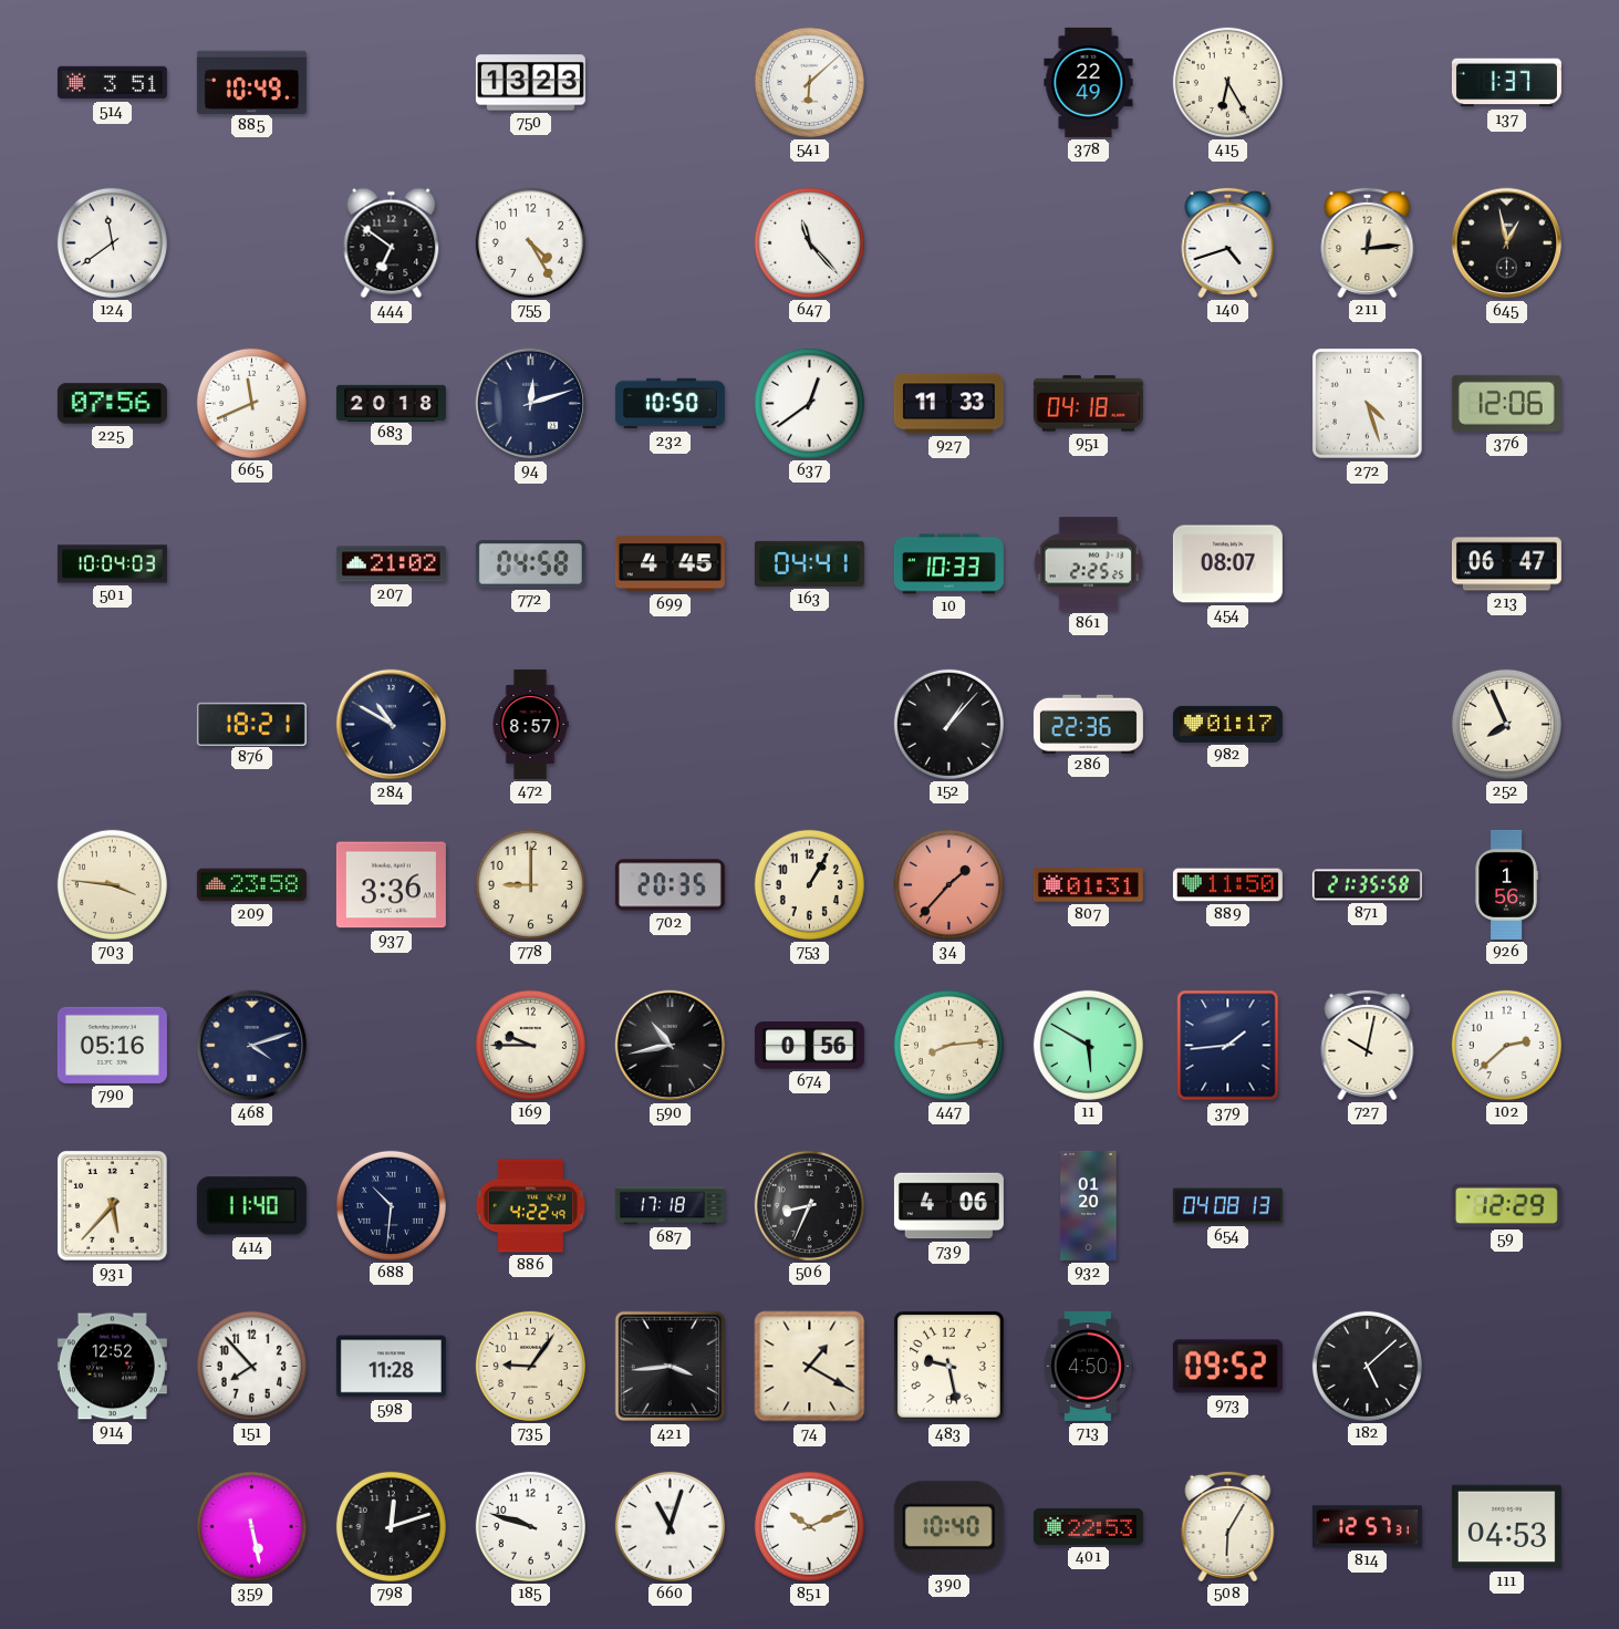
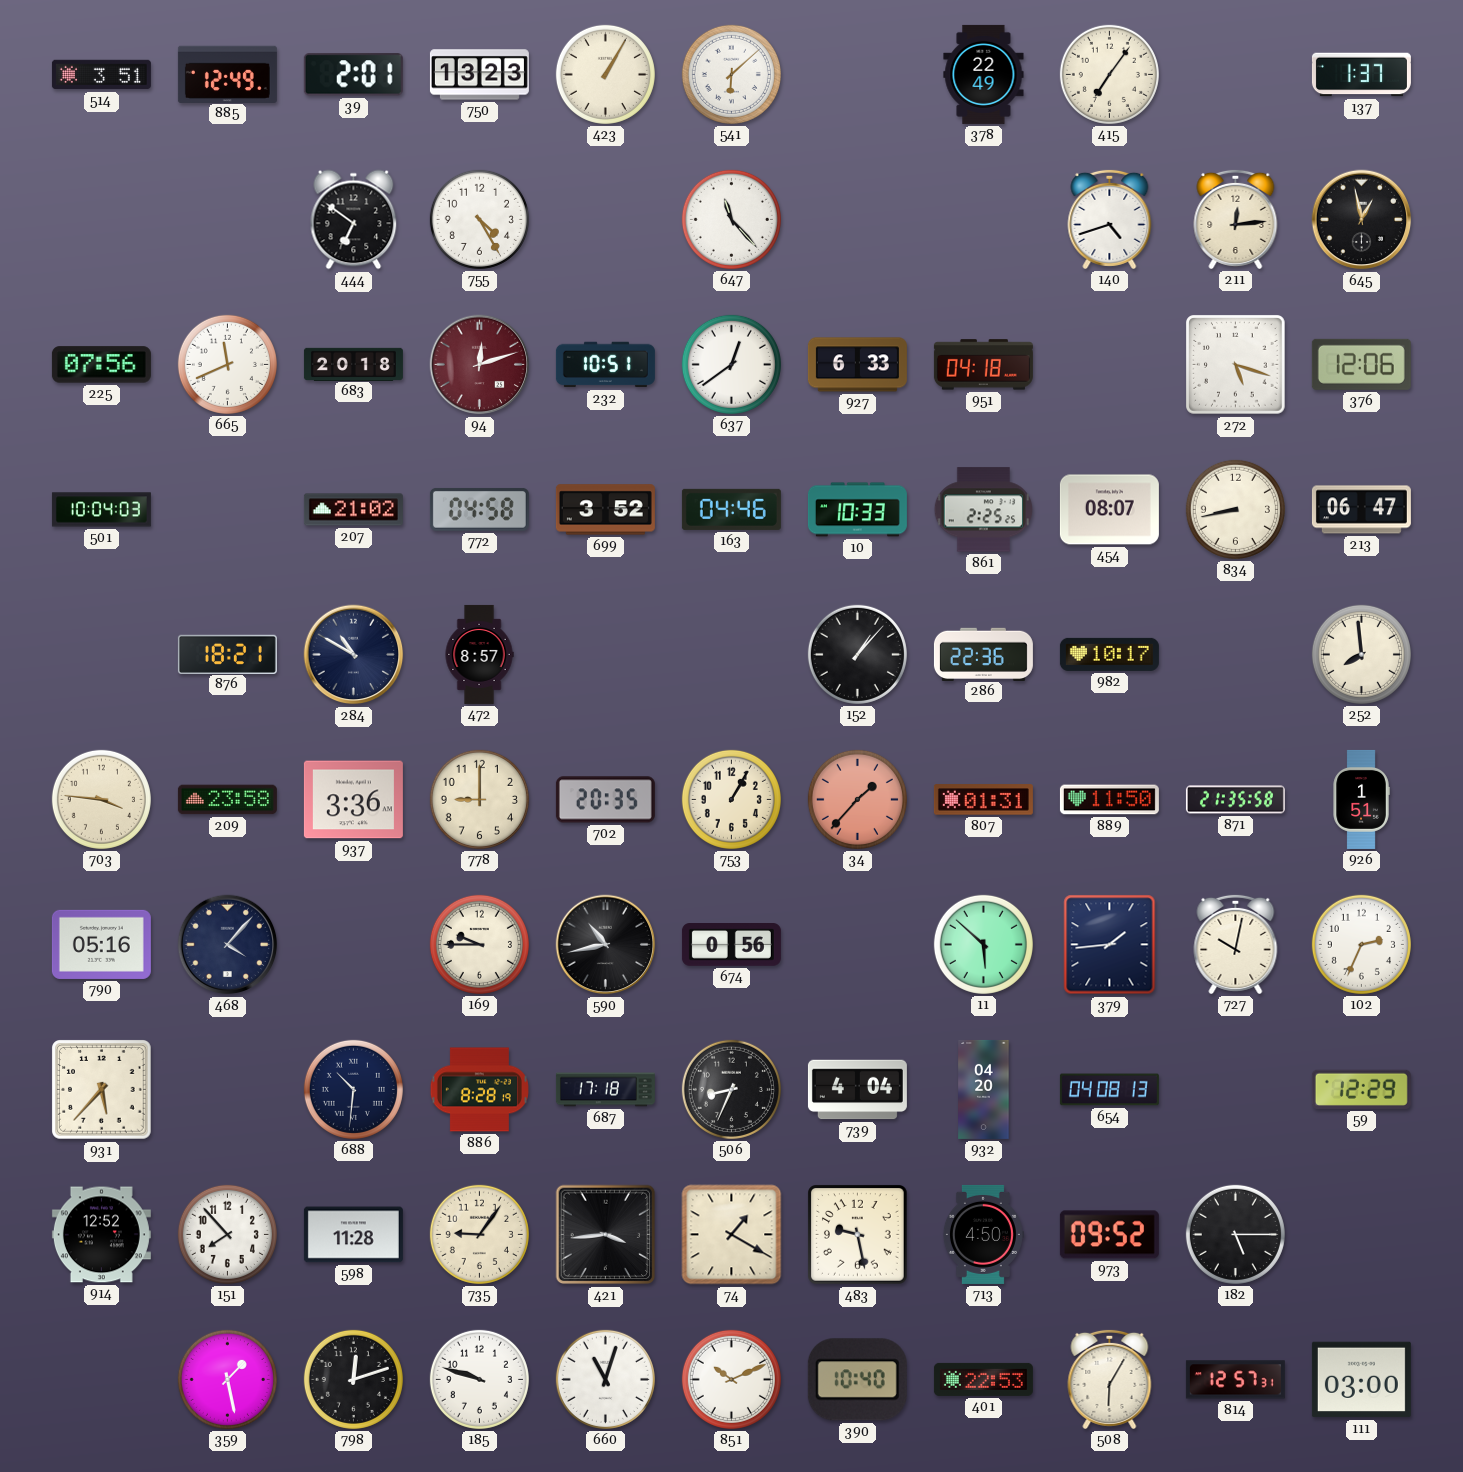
885: 10:49 -> 12:49
39: none -> 2:01
423: none -> 1:05
415: 6:25 -> 7:06
124: 11:39 -> none
94 dial: navy -> burgundy
232: 10:50 -> 10:51
927: 11:33 -> 6:33
272: 4:27 -> 5:18
699: 4:45 -> 3:52
163: 04:41 -> 04:46
834: none -> 8:43
982: 01:17 -> 10:17
252: 7:56 -> 7:59
926: 1:56 -> 1:51
468: 4:12 -> 4:07
447: 8:14 -> none
11: 5:50 -> 5:52
102: 2:38 -> 2:34
414: 11:40 -> none
886: 4:22 -> 8:28
739: 4:06 -> 4:04
932: 01:20 -> 04:20
182: 5:08 -> 5:15
359: 5:28 -> 1:28
111: 04:53 -> 03:00
